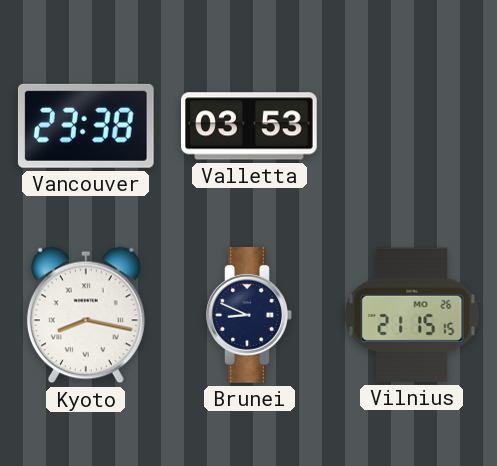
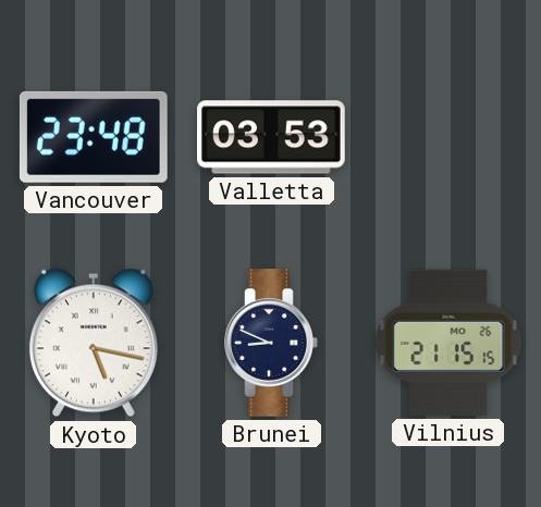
Vancouver: 23:38 -> 23:48
Kyoto: 8:17 -> 5:17
